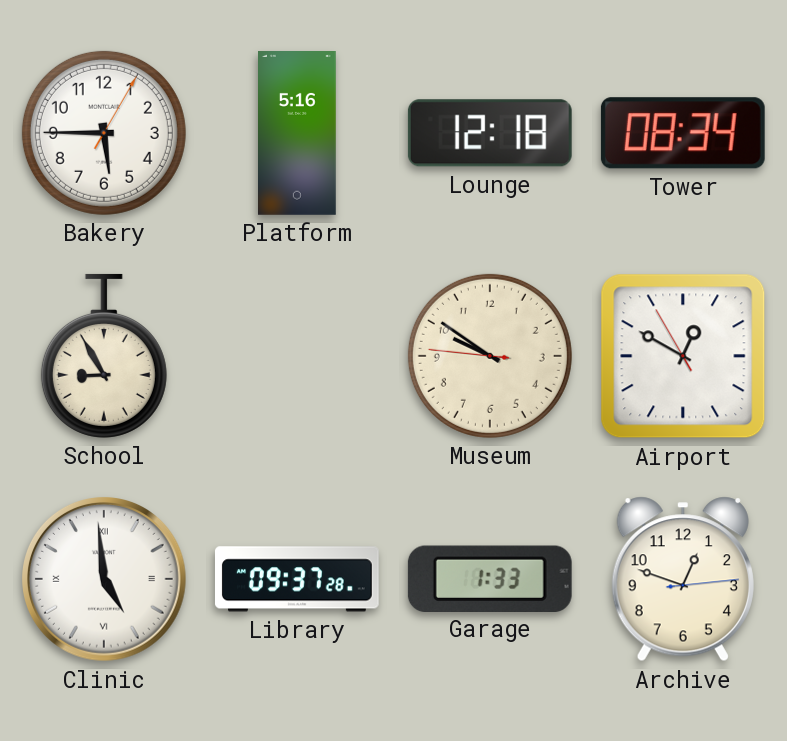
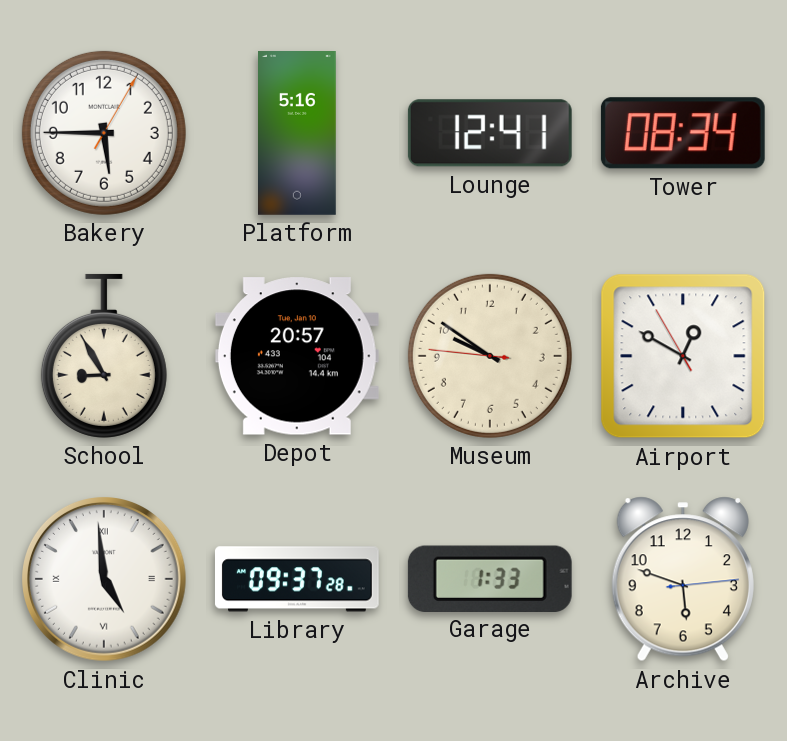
Lounge: 12:18 -> 12:41
Depot: none -> 20:57
Archive: 12:48 -> 5:48
